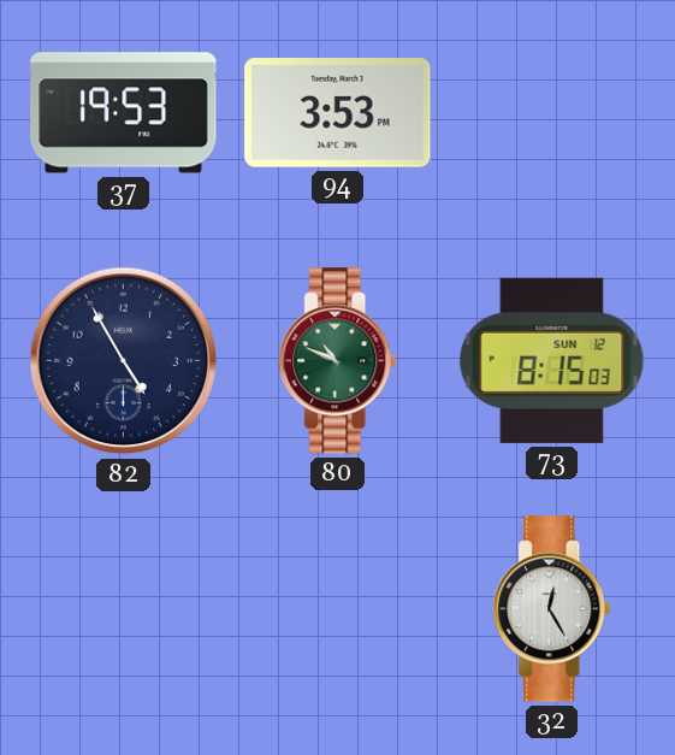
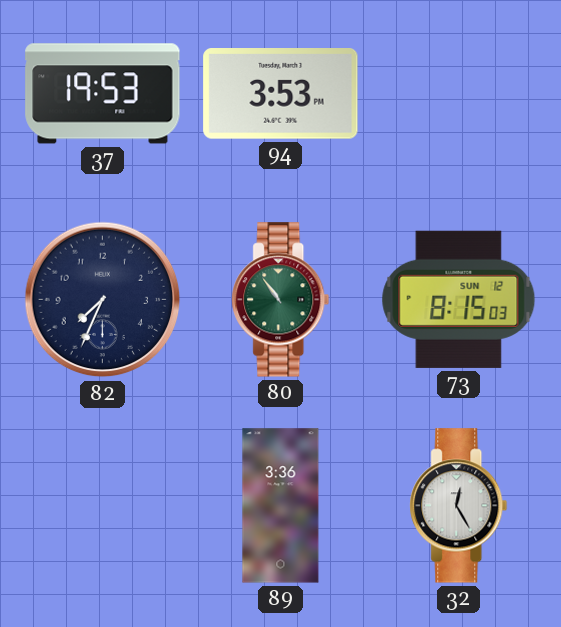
82: 4:55 -> 7:34
80: 10:49 -> 10:54
89: none -> 3:36
